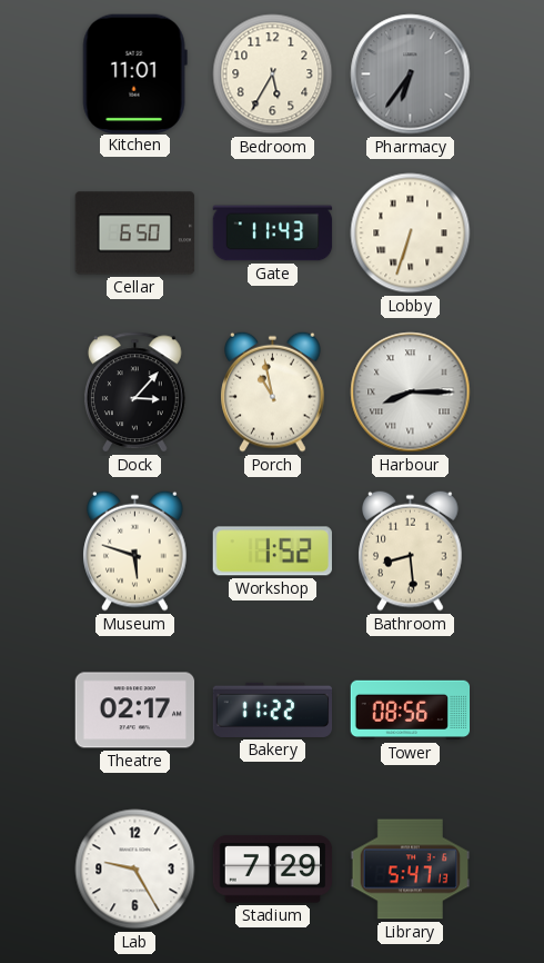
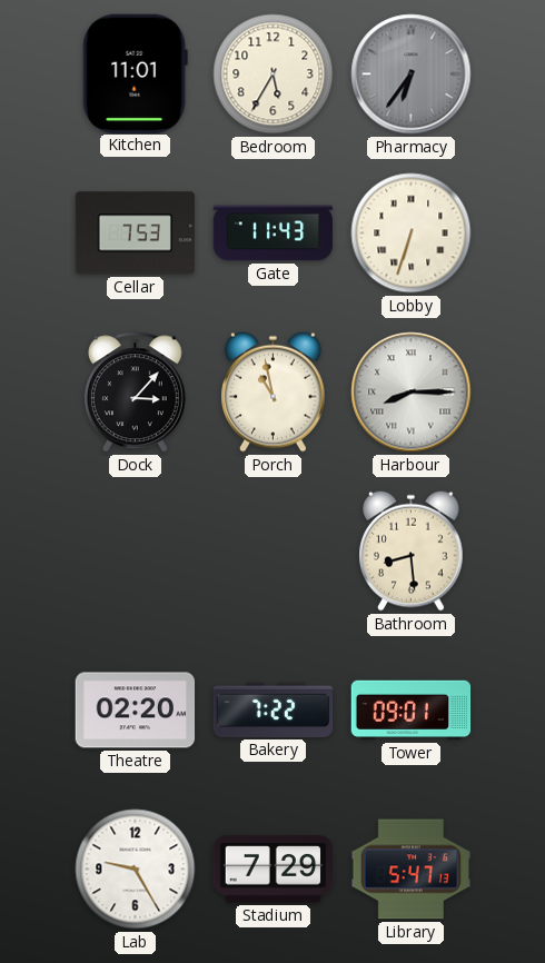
Cellar: 6:50 -> 7:53
Museum: 5:48 -> none
Workshop: 1:52 -> none
Theatre: 02:17 -> 02:20
Bakery: 11:22 -> 7:22
Tower: 08:56 -> 09:01
